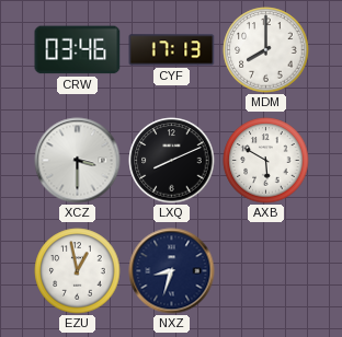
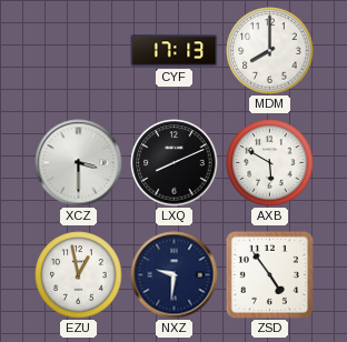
CRW: 03:46 -> none
NXZ: 8:33 -> 9:31
ZSD: none -> 4:54
